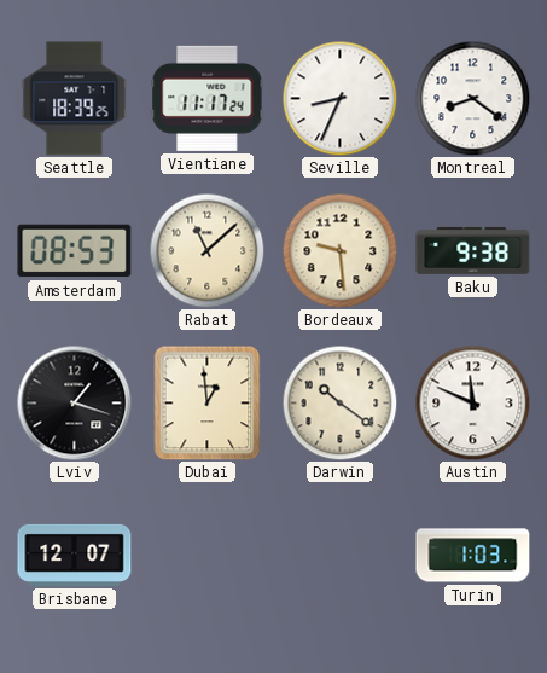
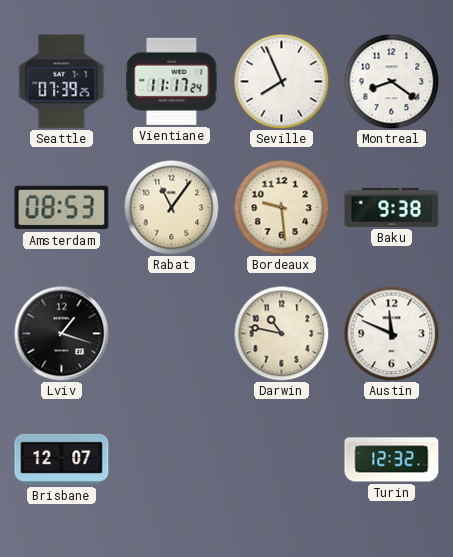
Seattle: 18:39 -> 07:39
Seville: 8:34 -> 7:56
Rabat: 11:08 -> 11:06
Dubai: 12:59 -> none
Darwin: 10:21 -> 10:47
Turin: 1:03 -> 12:32
